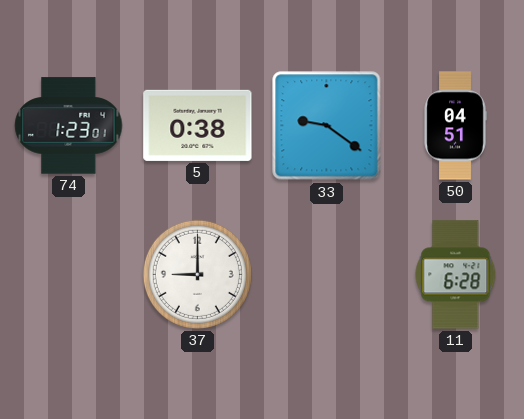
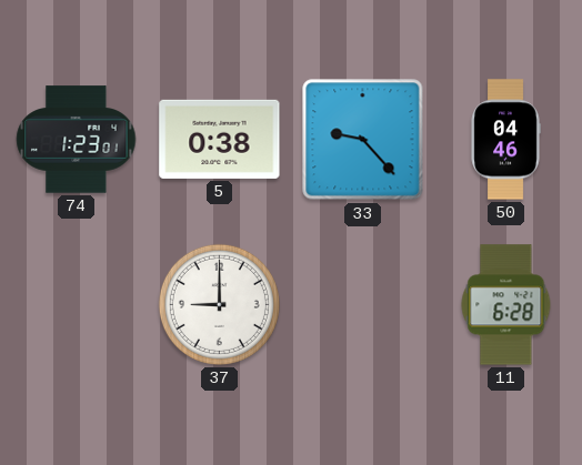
33: 9:21 -> 9:23
50: 04:51 -> 04:46
